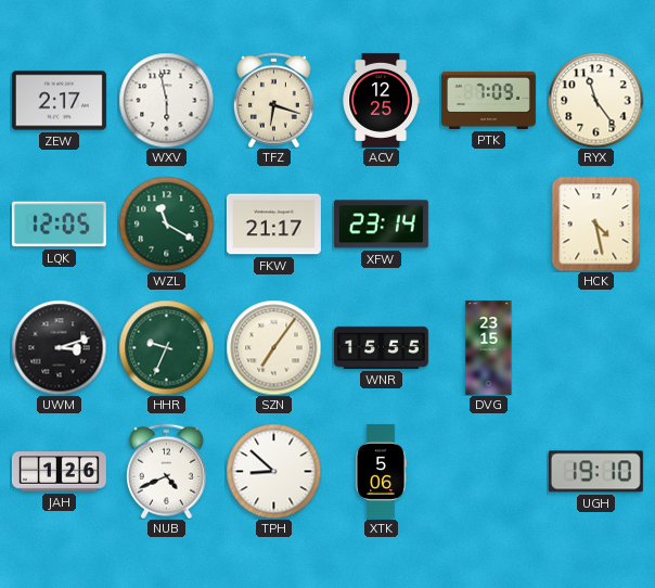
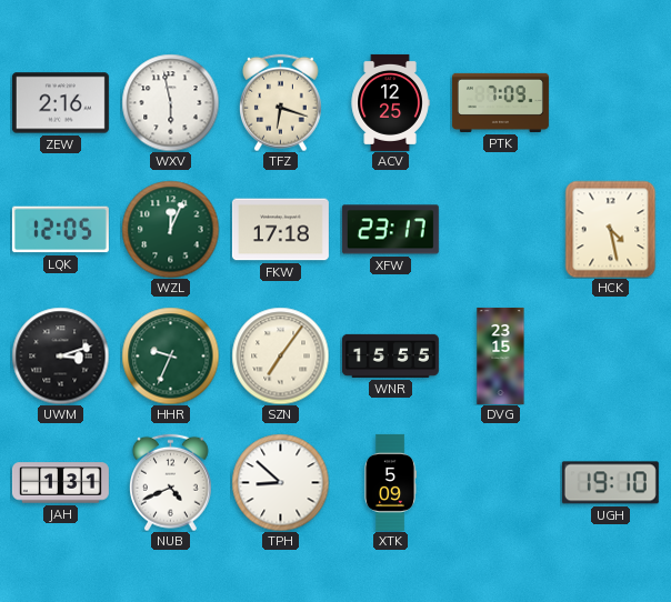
ZEW: 2:17 -> 2:16
RYX: 11:24 -> none
WZL: 11:20 -> 12:04
FKW: 21:17 -> 17:18
XFW: 23:14 -> 23:17
JAH: 1:26 -> 1:31
XTK: 5:06 -> 5:09
